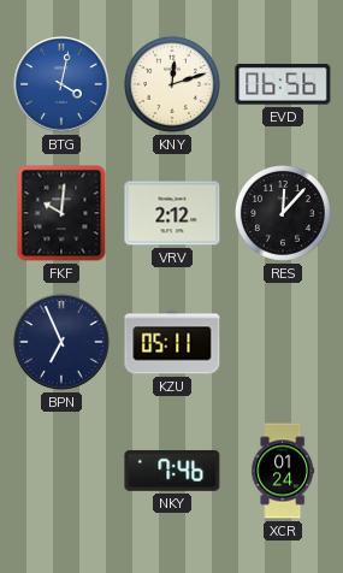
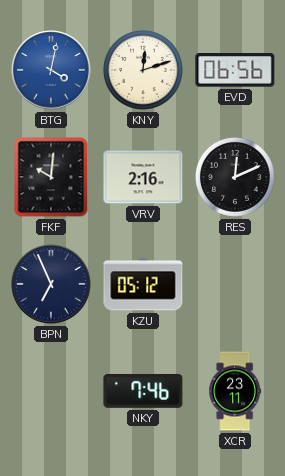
VRV: 2:12 -> 2:16
RES: 12:07 -> 12:11
KZU: 05:11 -> 05:12
XCR: 01:24 -> 23:11
